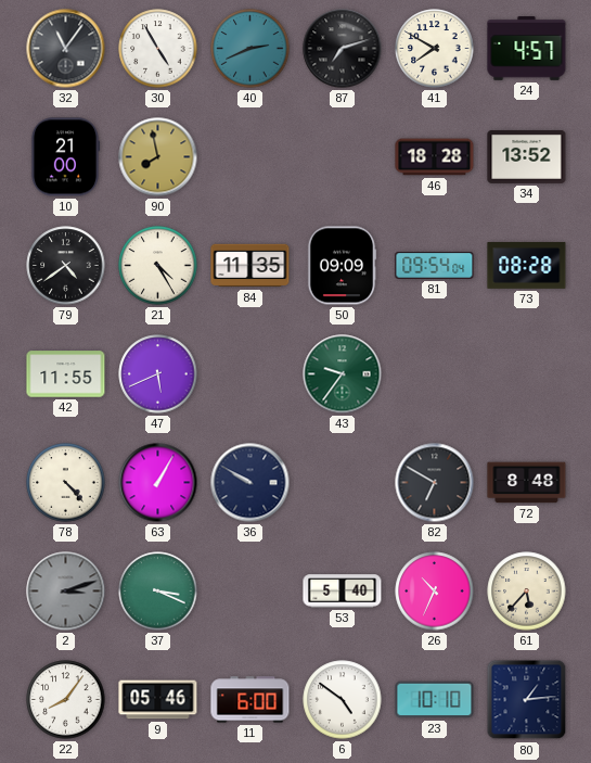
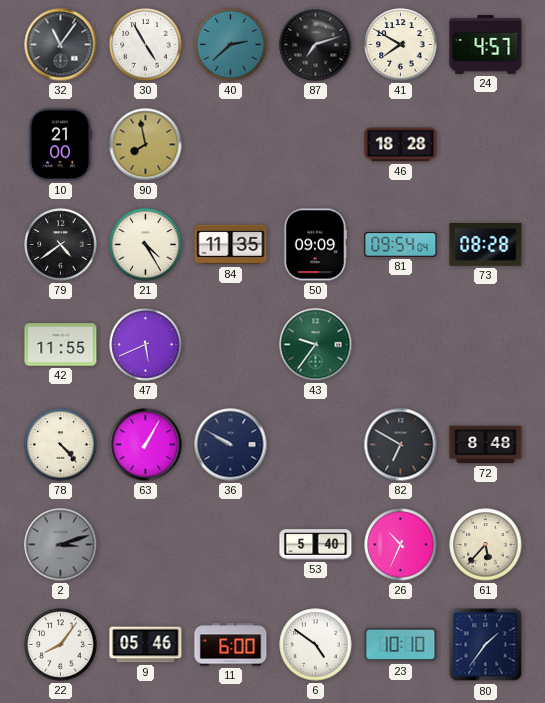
40: 2:41 -> 2:38
34: 13:52 -> none
37: 3:19 -> none
80: 1:14 -> 1:36
